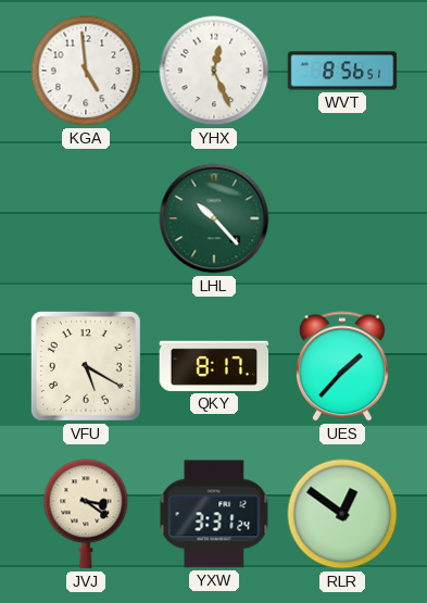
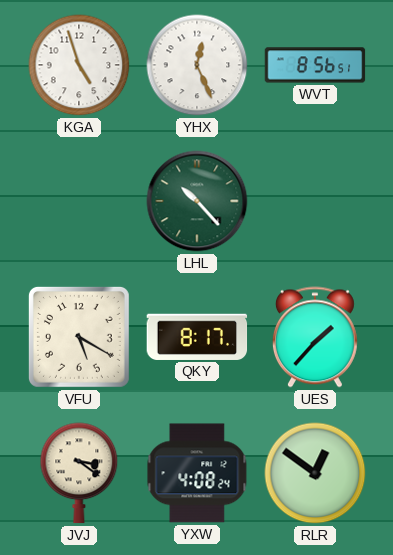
KGA: 4:59 -> 4:57
YXW: 3:31 -> 4:08
